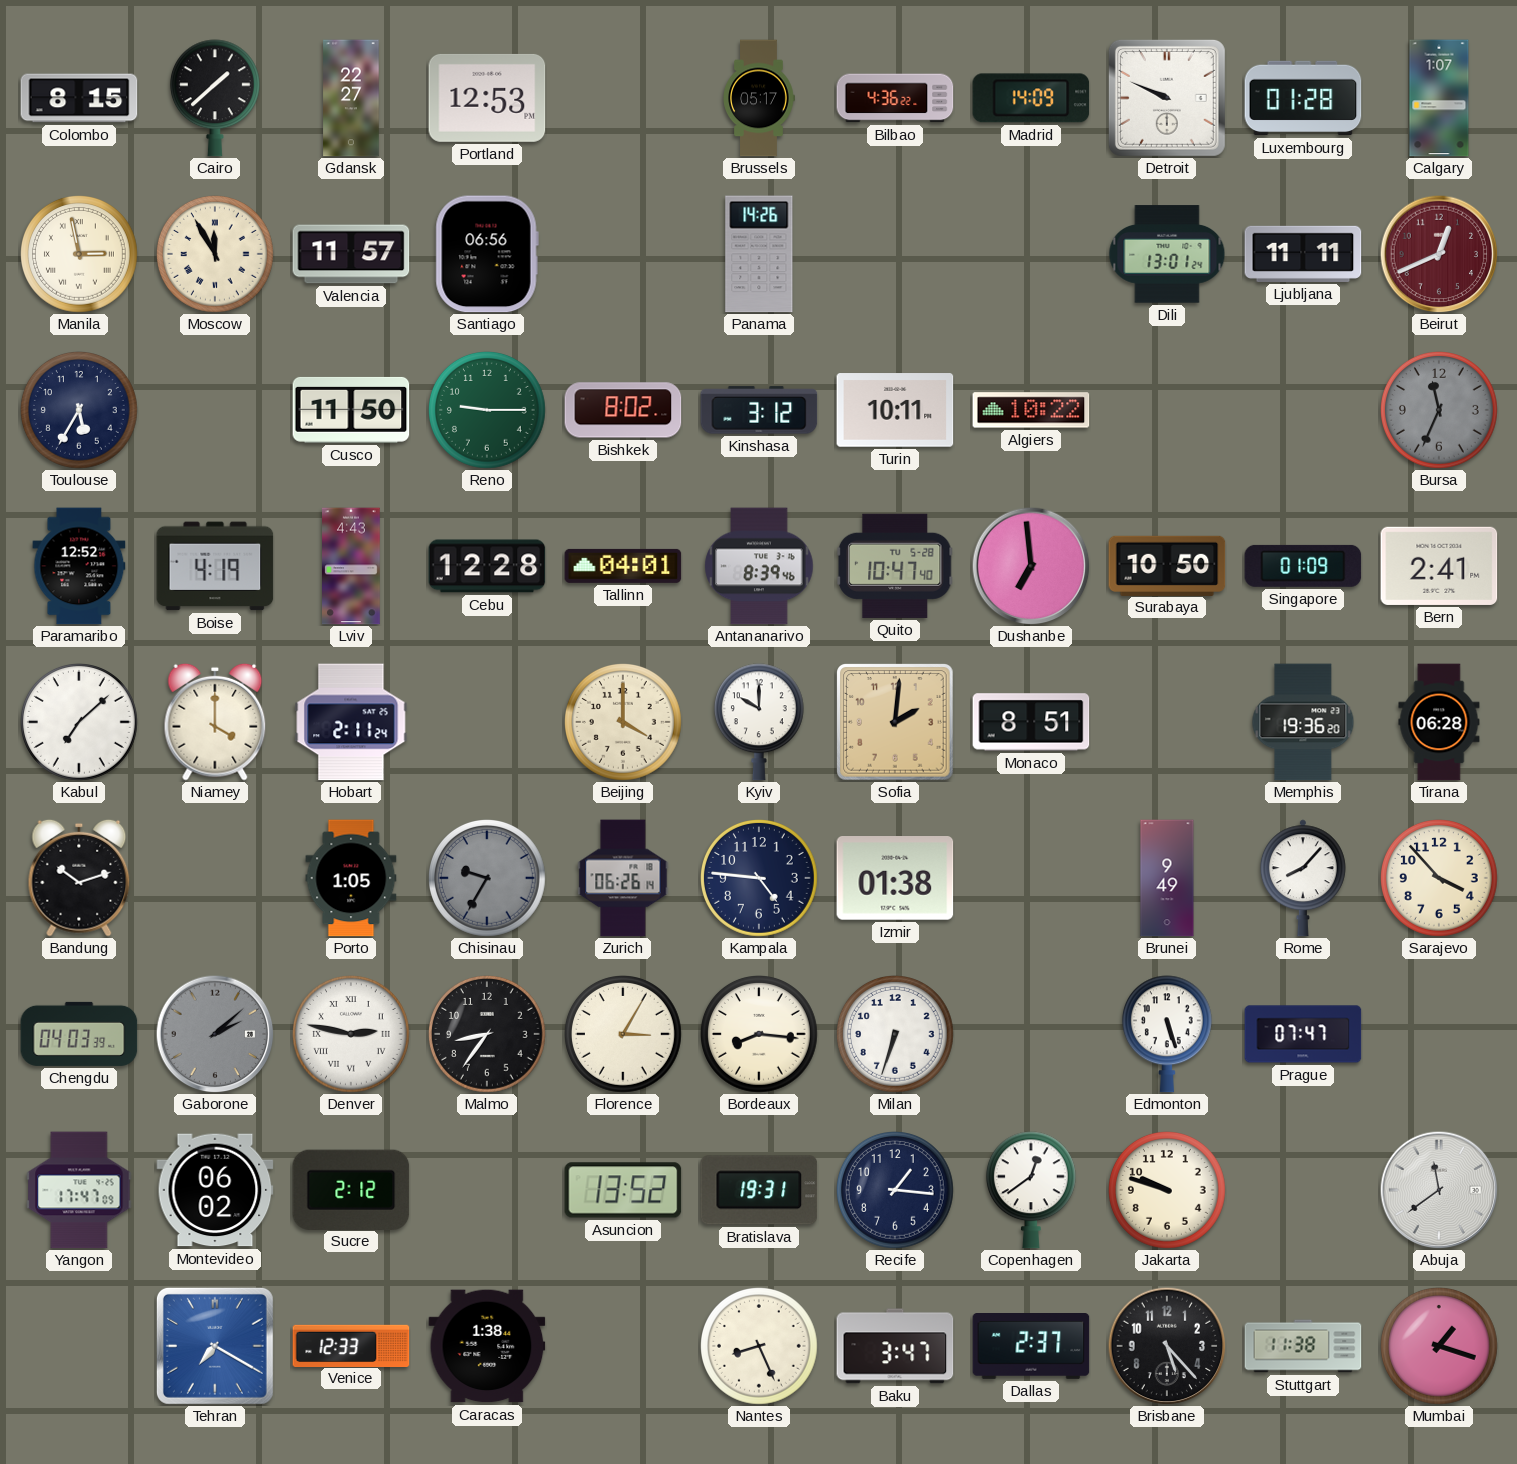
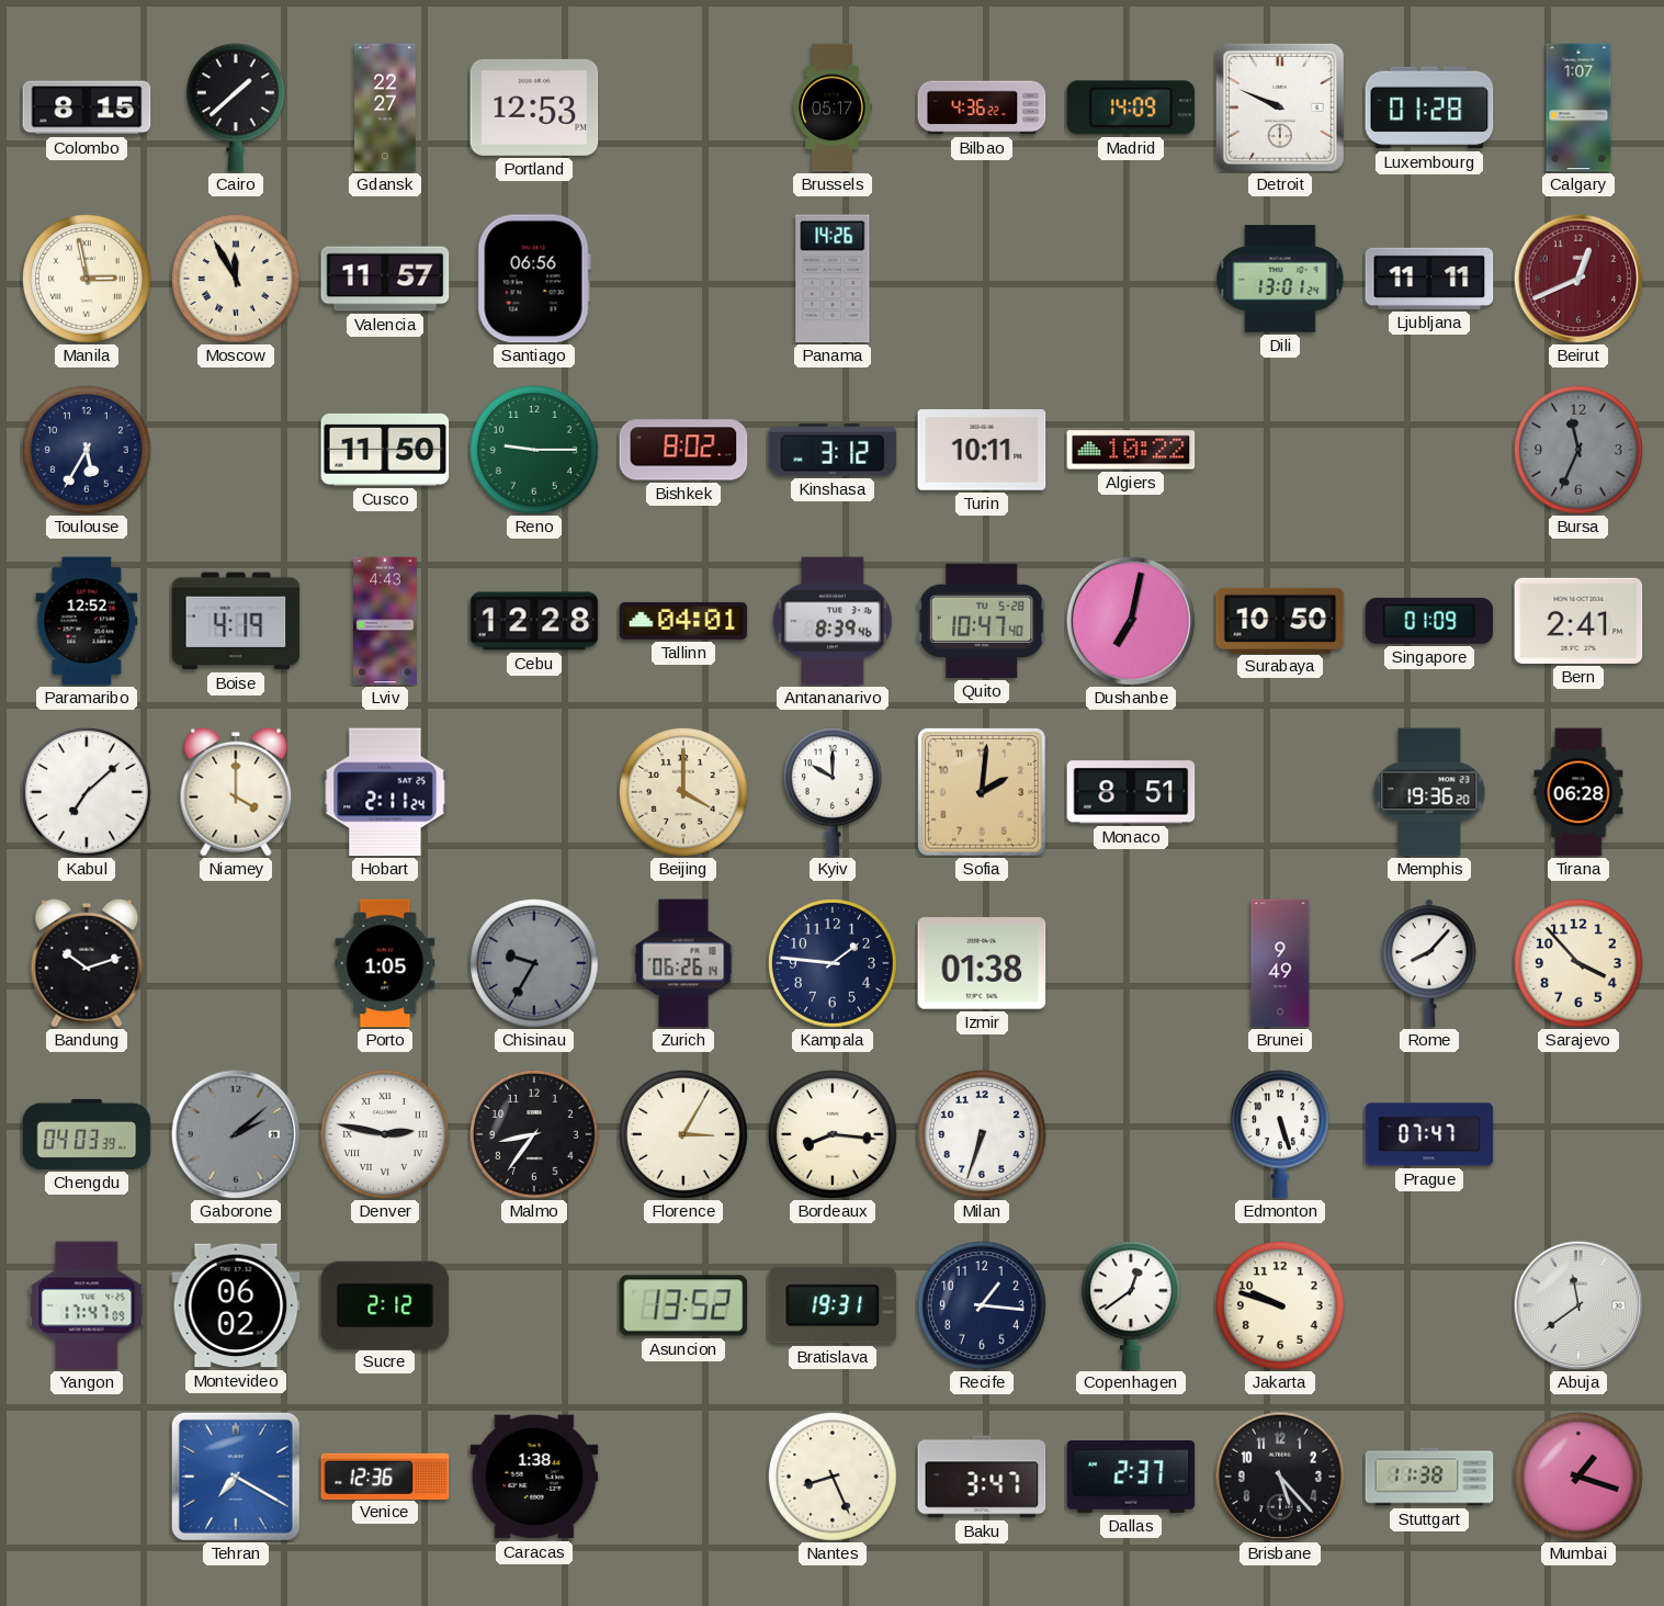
Dushanbe: 6:59 -> 7:02
Kampala: 4:46 -> 1:46
Venice: 12:33 -> 12:36
